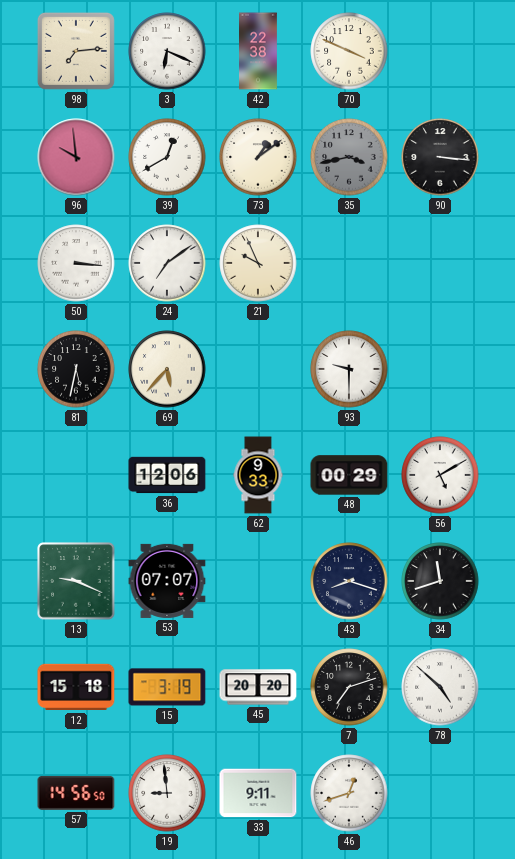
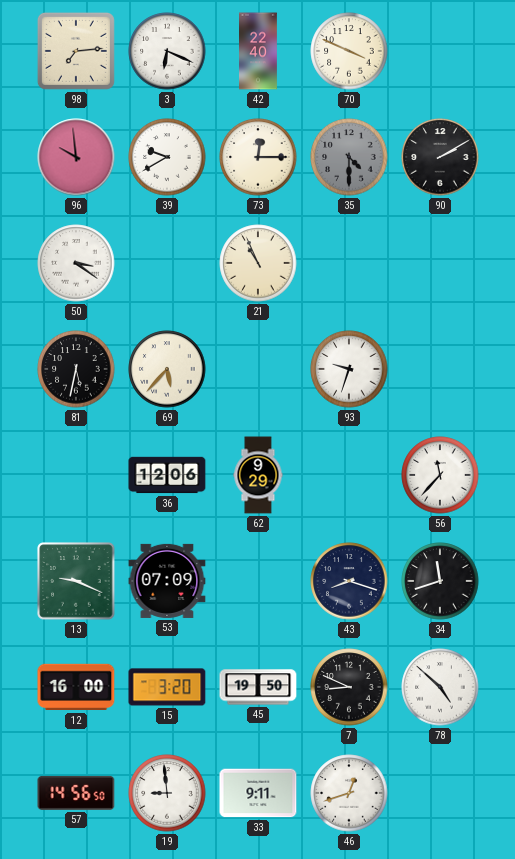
42: 22:38 -> 22:40
39: 12:40 -> 9:40
73: 1:09 -> 12:15
35: 3:43 -> 4:30
90: 3:16 -> 2:10
50: 3:16 -> 3:21
24: 7:09 -> none
21: 9:56 -> 10:56
93: 9:30 -> 9:33
62: 9:33 -> 9:29
48: 00:29 -> none
56: 5:10 -> 11:37
53: 07:07 -> 07:09
12: 15:18 -> 16:00
15: 3:19 -> 3:20
45: 20:20 -> 19:50
7: 7:12 -> 8:49
